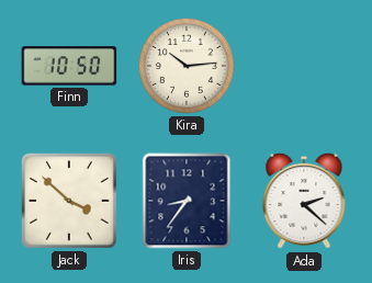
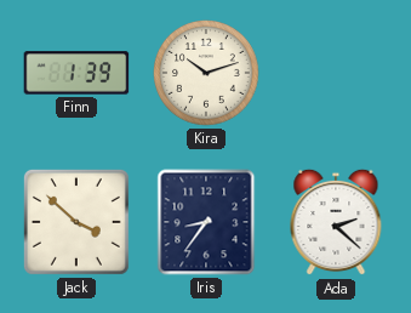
Finn: 10:50 -> 1:39
Kira: 10:14 -> 10:12
